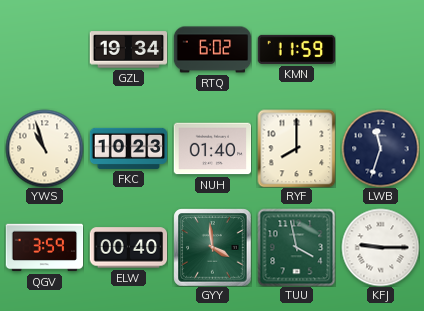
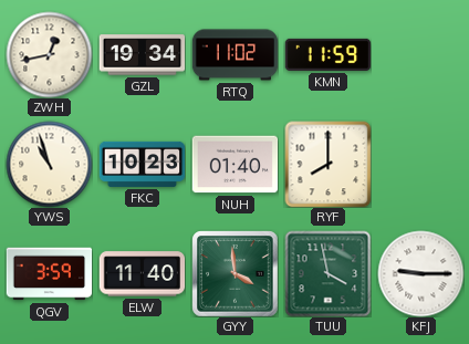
ZWH: none -> 12:43
RTQ: 6:02 -> 11:02
LWB: 11:33 -> none
ELW: 00:40 -> 11:40
